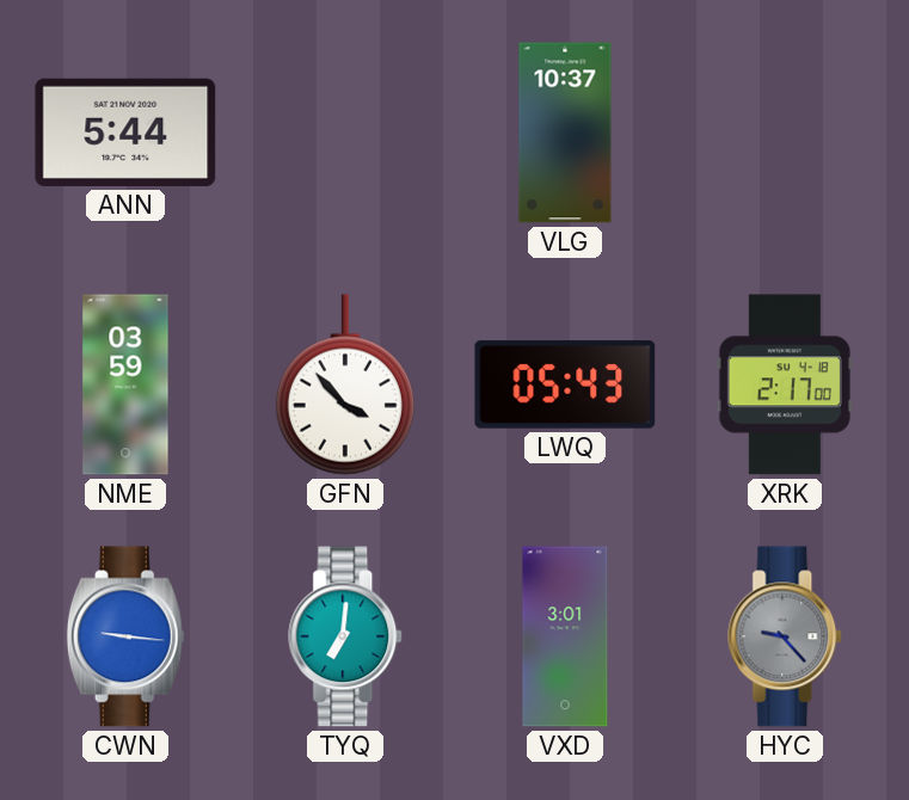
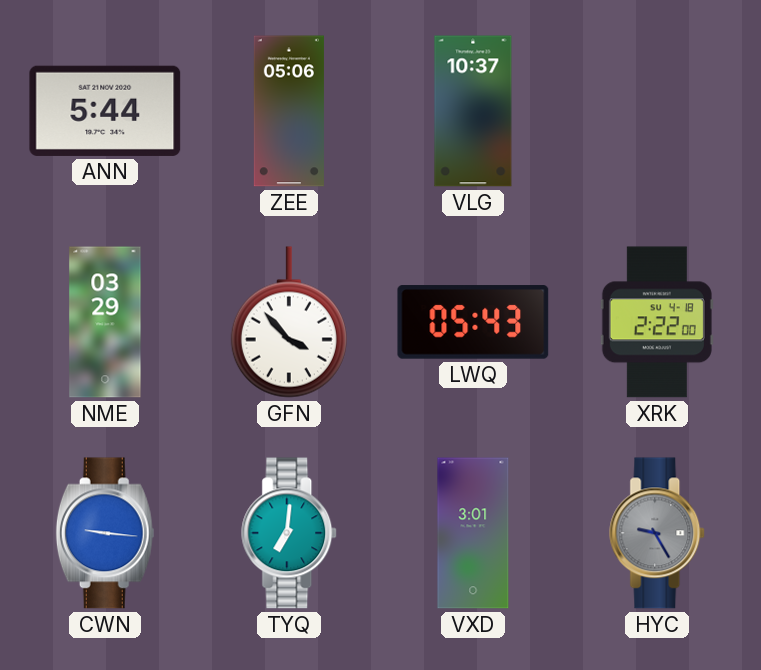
ZEE: none -> 05:06
NME: 03:59 -> 03:29
XRK: 2:17 -> 2:22
HYC: 9:23 -> 9:25
